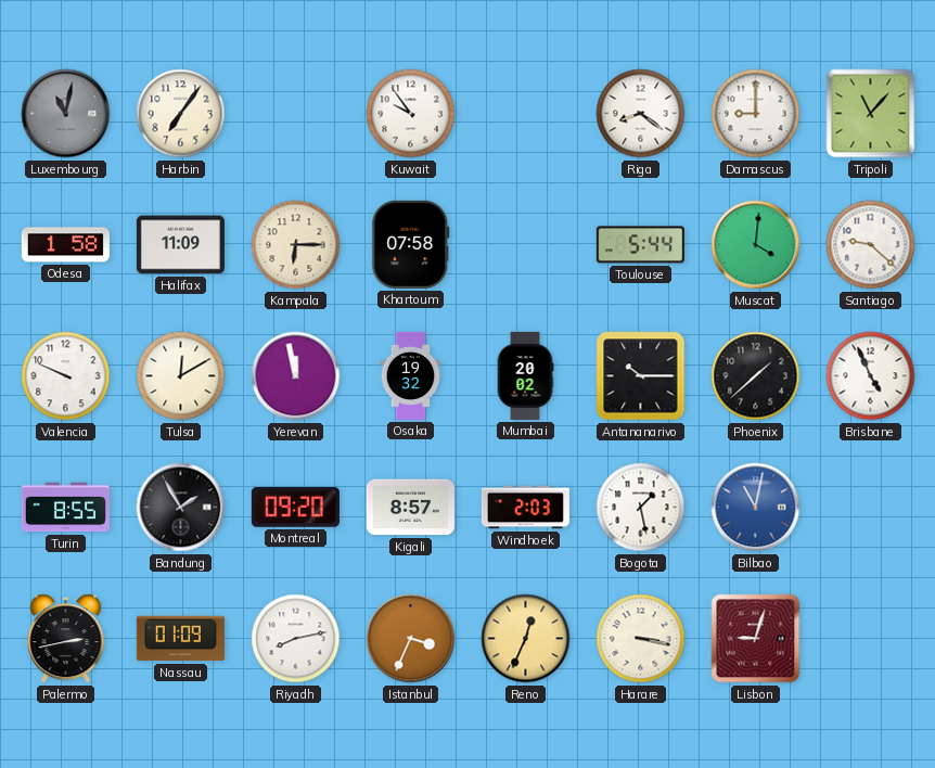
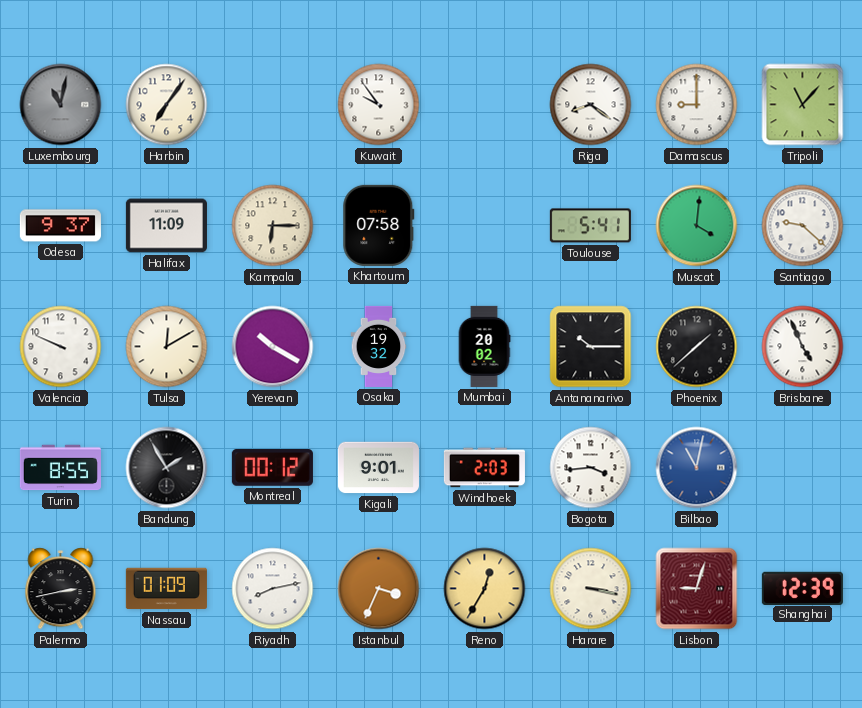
Odesa: 1:58 -> 9:37
Toulouse: 5:44 -> 5:41
Yerevan: 11:58 -> 10:20
Montreal: 09:20 -> 00:12
Kigali: 8:57 -> 9:01
Bogota: 1:28 -> 3:44
Reno: 12:34 -> 12:35
Shanghai: none -> 12:39
